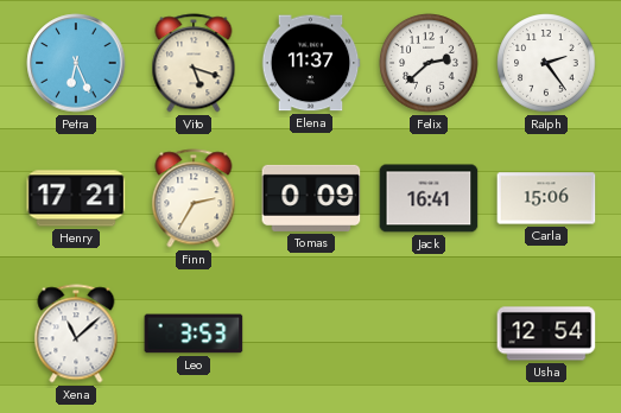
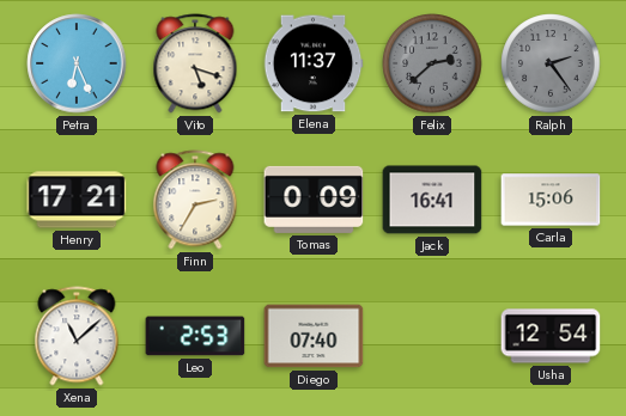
Felix dial: white -> grey
Ralph dial: white -> grey
Leo: 3:53 -> 2:53
Diego: none -> 07:40
